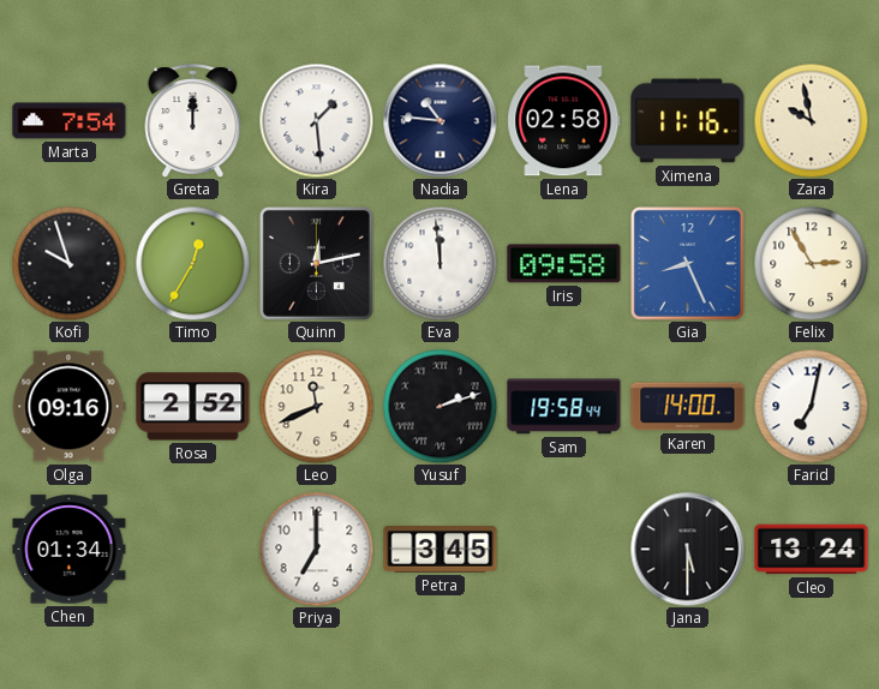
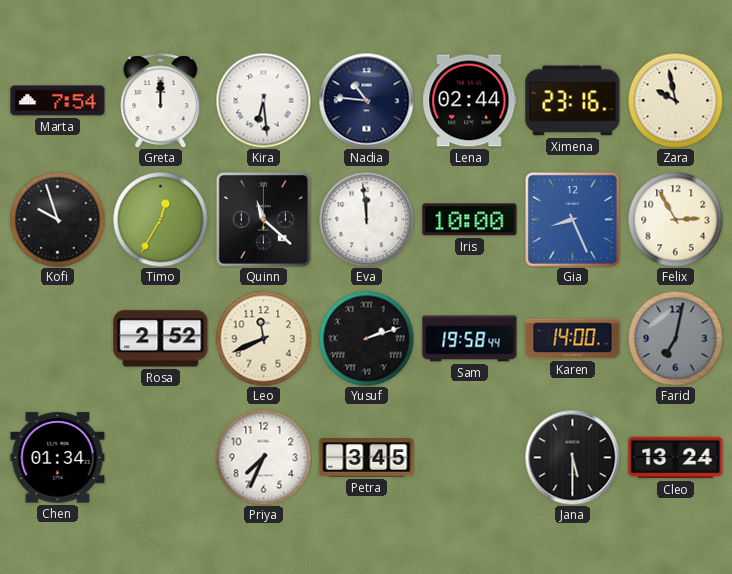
Kira: 1:29 -> 6:29
Lena: 02:58 -> 02:44
Ximena: 11:16 -> 23:16
Quinn: 12:13 -> 11:22
Iris: 09:58 -> 10:00
Olga: 09:16 -> none
Farid dial: white -> grey
Priya: 7:00 -> 7:34
